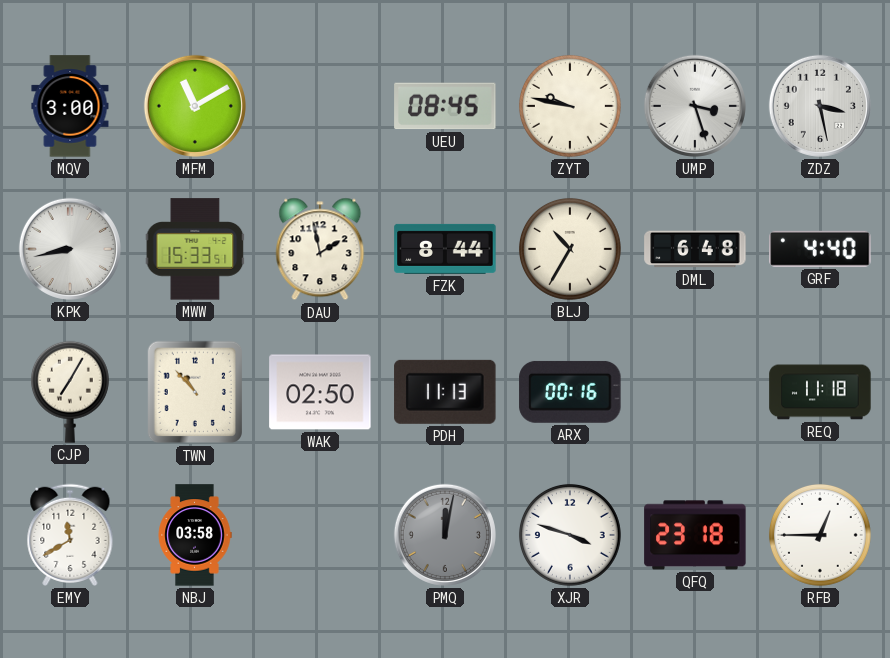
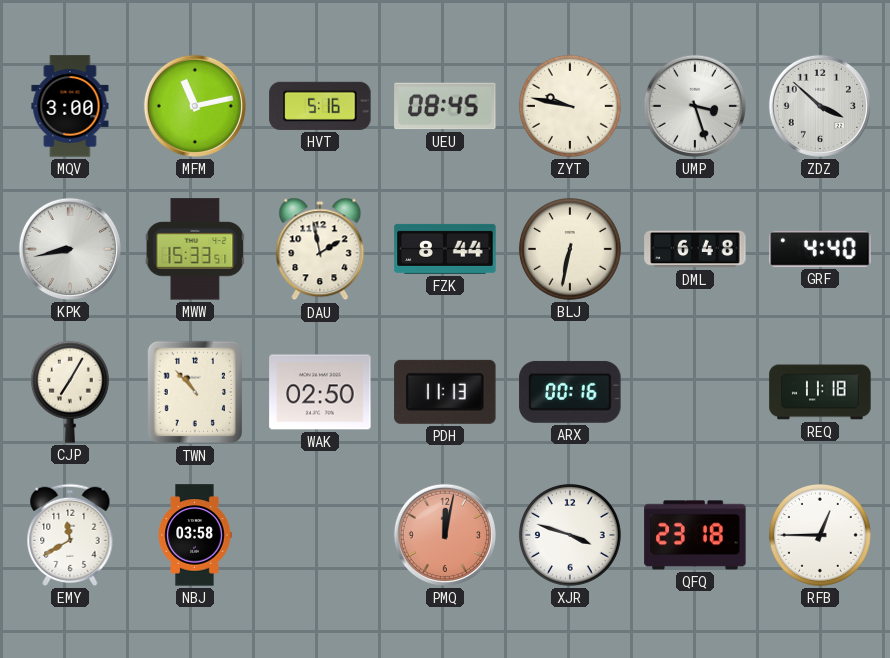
MFM: 11:10 -> 11:13
HVT: none -> 5:16
ZDZ: 3:28 -> 3:52
BLJ: 10:35 -> 6:32
PMQ dial: grey -> salmon
